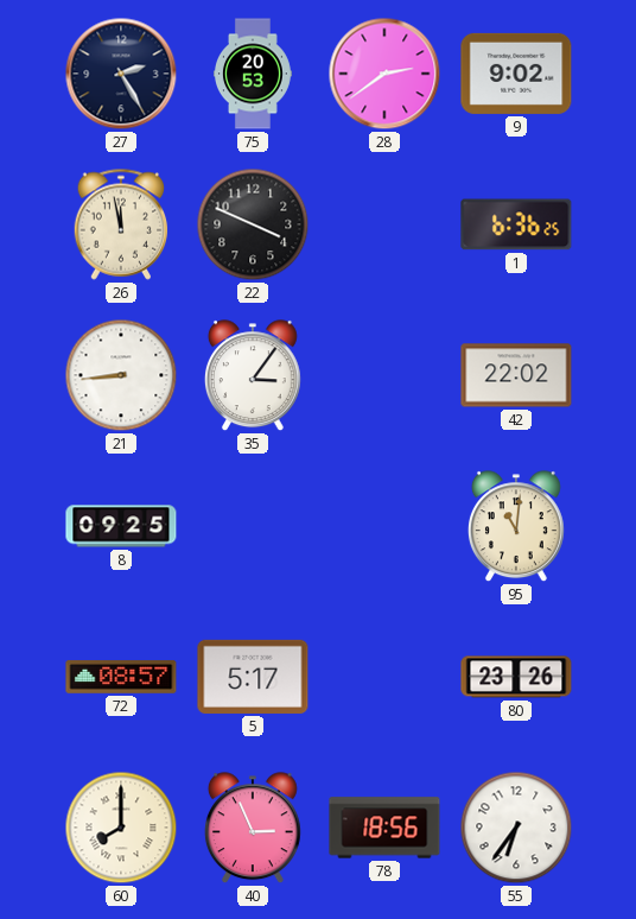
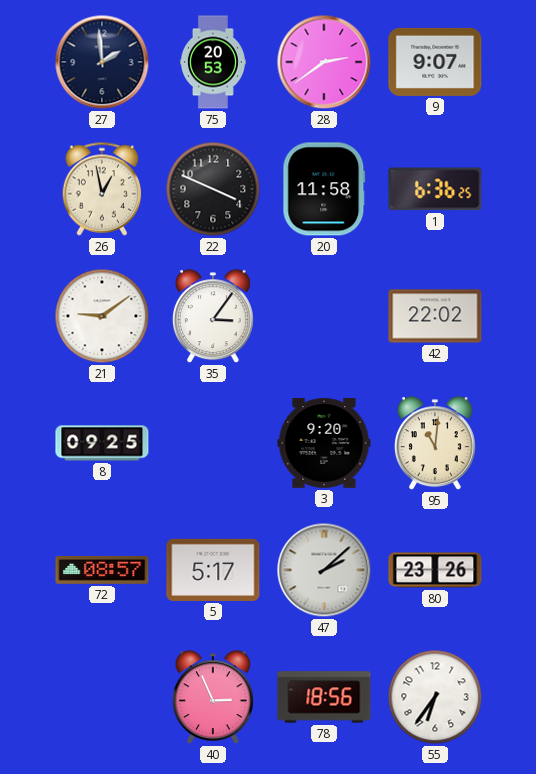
27: 2:25 -> 1:59
9: 9:02 -> 9:07
26: 11:58 -> 12:58
20: none -> 11:58
21: 8:44 -> 9:09
3: none -> 9:20
47: none -> 2:08
60: 8:00 -> none
